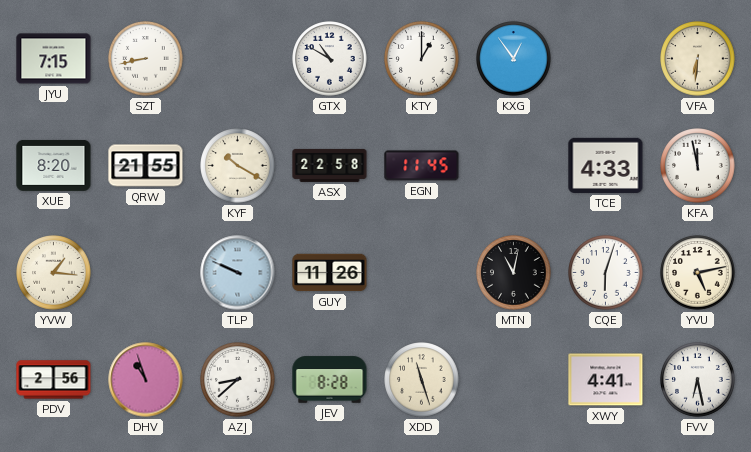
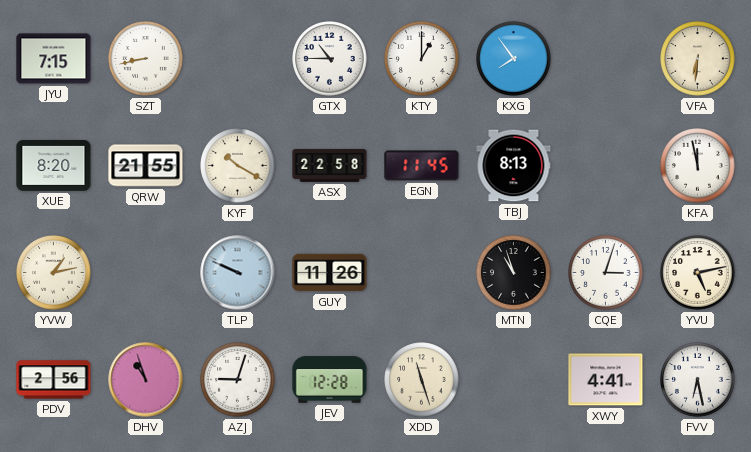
GTX: 10:50 -> 10:45
KXG: 12:54 -> 7:54
TBJ: none -> 8:13
TCE: 4:33 -> none
YVW: 1:16 -> 1:13
MTN: 11:02 -> 10:57
CQE: 6:03 -> 3:03
AZJ: 8:38 -> 9:03
JEV: 8:28 -> 12:28
